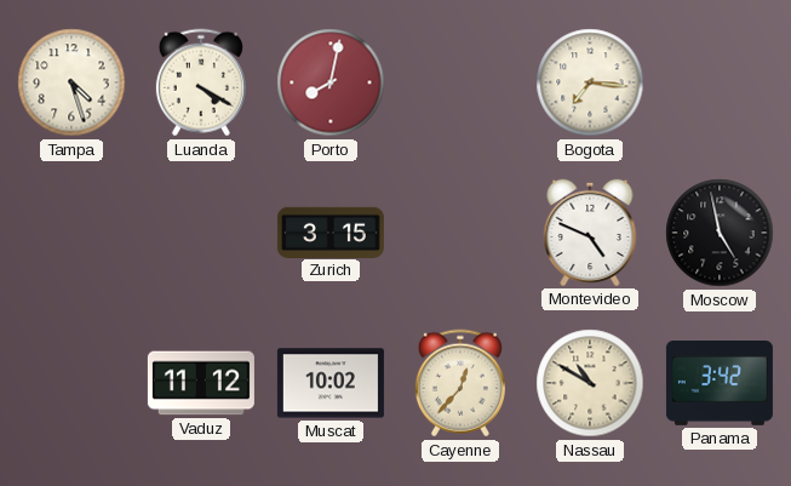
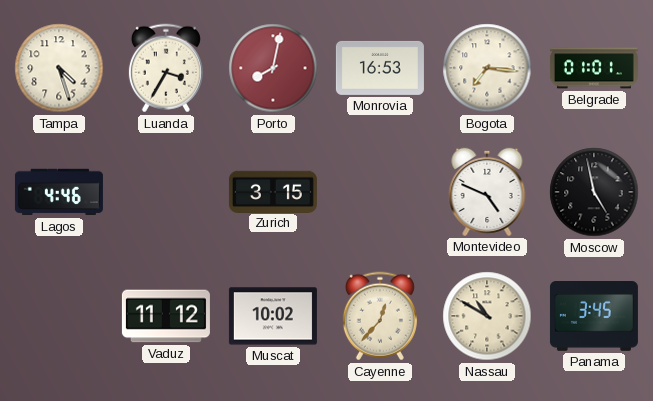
Luanda: 4:20 -> 3:35
Monrovia: none -> 16:53
Belgrade: none -> 01:01
Lagos: none -> 4:46
Panama: 3:42 -> 3:45
